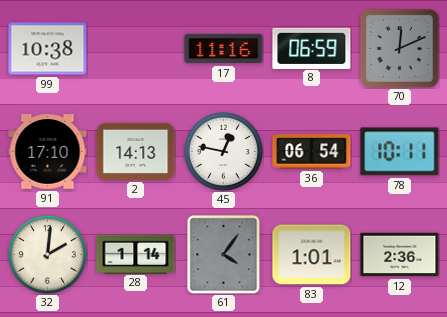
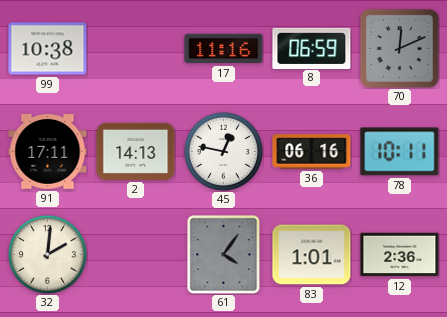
91: 17:10 -> 17:11
36: 06:54 -> 06:16
28: 1:14 -> none
